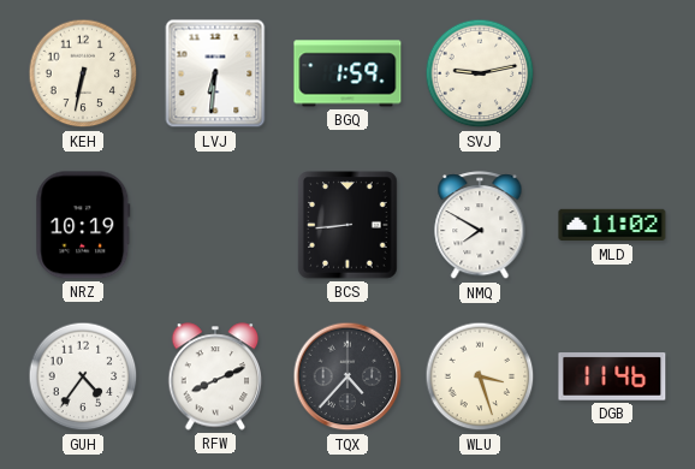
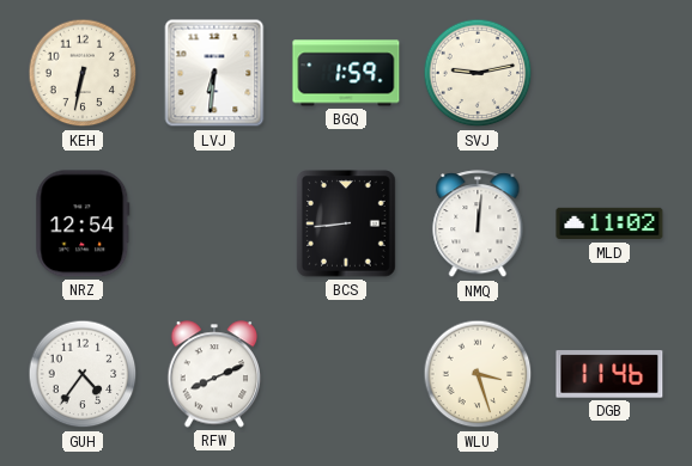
NRZ: 10:19 -> 12:54
NMQ: 7:50 -> 12:01
TQX: 4:37 -> none
